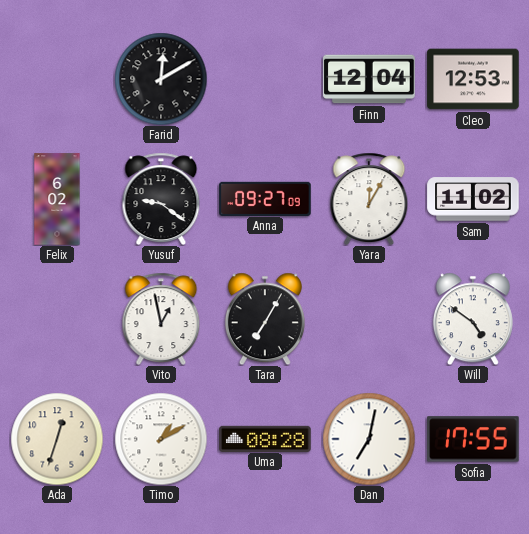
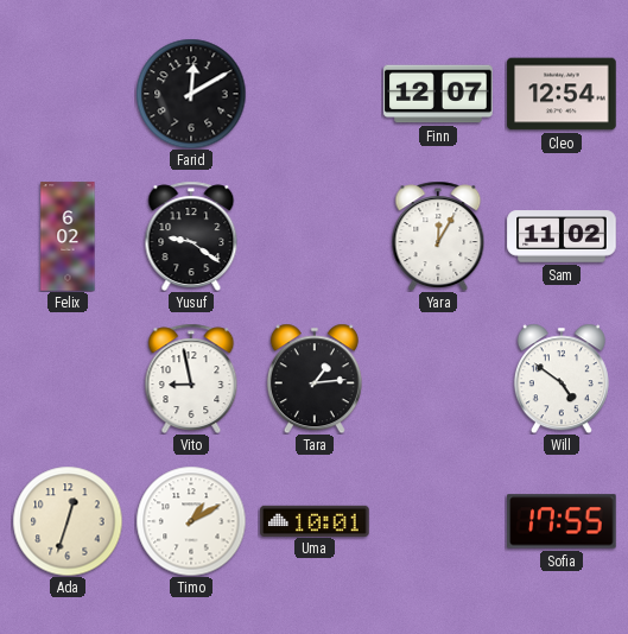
Finn: 12:04 -> 12:07
Cleo: 12:53 -> 12:54
Anna: 09:27 -> none
Vito: 12:58 -> 8:58
Tara: 7:05 -> 1:14
Uma: 08:28 -> 10:01
Dan: 7:02 -> none
